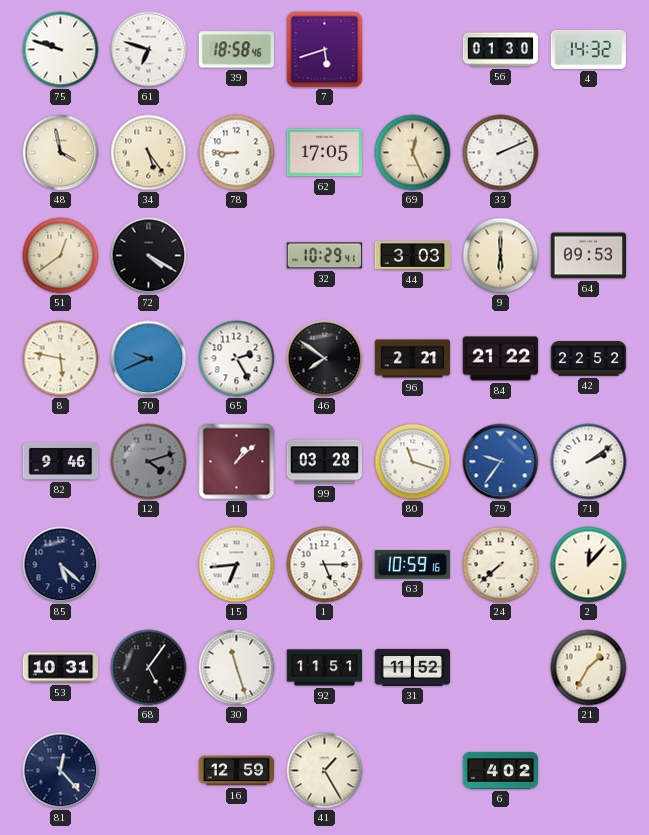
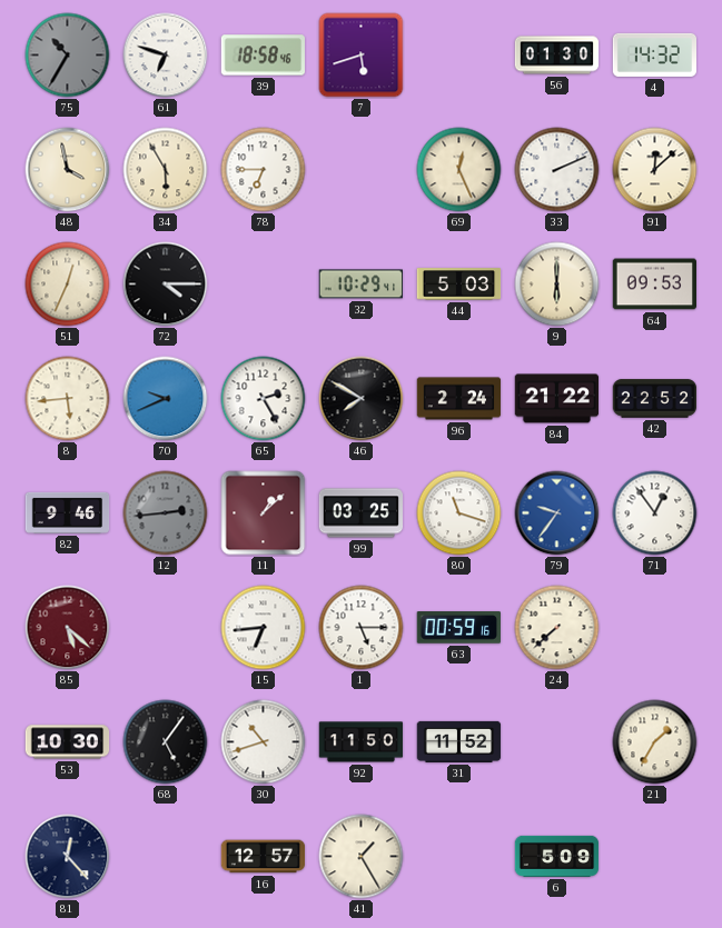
75: 9:48 -> 10:35
75 dial: white -> grey
34: 5:24 -> 5:55
78: 8:45 -> 6:45
62: 17:05 -> none
91: none -> 12:08
51: 12:39 -> 12:34
72: 4:20 -> 4:15
44: 3:03 -> 5:03
8: 5:47 -> 5:44
46: 7:51 -> 7:50
96: 2:21 -> 2:24
12: 4:12 -> 2:44
99: 03:28 -> 03:25
71: 2:09 -> 12:54
85 dial: navy -> burgundy
63: 10:59 -> 00:59
2: 12:07 -> none
53: 10:31 -> 10:30
30: 11:27 -> 10:42
92: 11:51 -> 11:50
16: 12:59 -> 12:57
6: 4:02 -> 5:09
